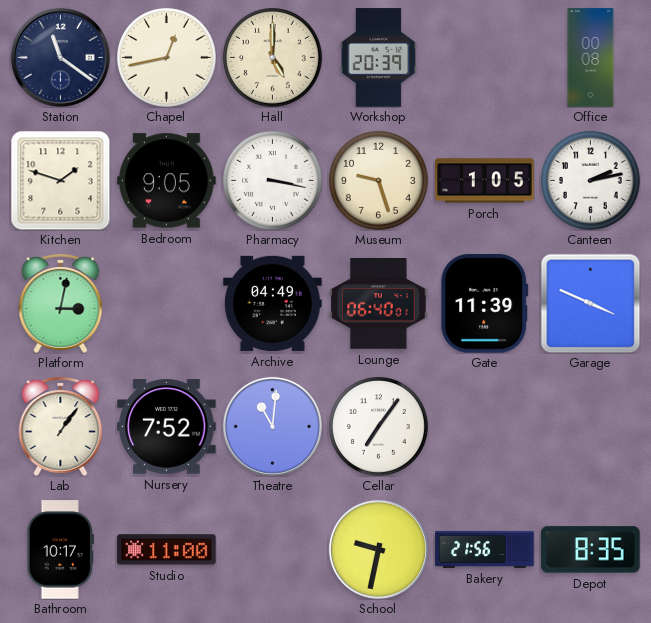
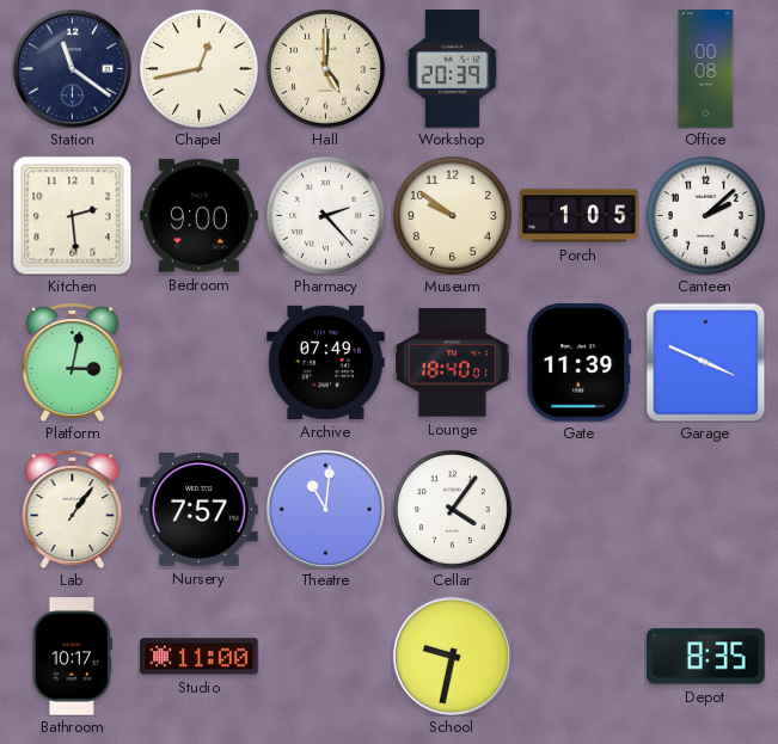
Kitchen: 1:48 -> 2:29
Bedroom: 9:05 -> 9:00
Pharmacy: 3:17 -> 2:23
Museum: 9:27 -> 9:51
Canteen: 2:13 -> 2:08
Archive: 04:49 -> 07:49
Lounge: 06:40 -> 18:40
Nursery: 7:52 -> 7:57
Cellar: 7:06 -> 4:06
Bakery: 21:56 -> none
